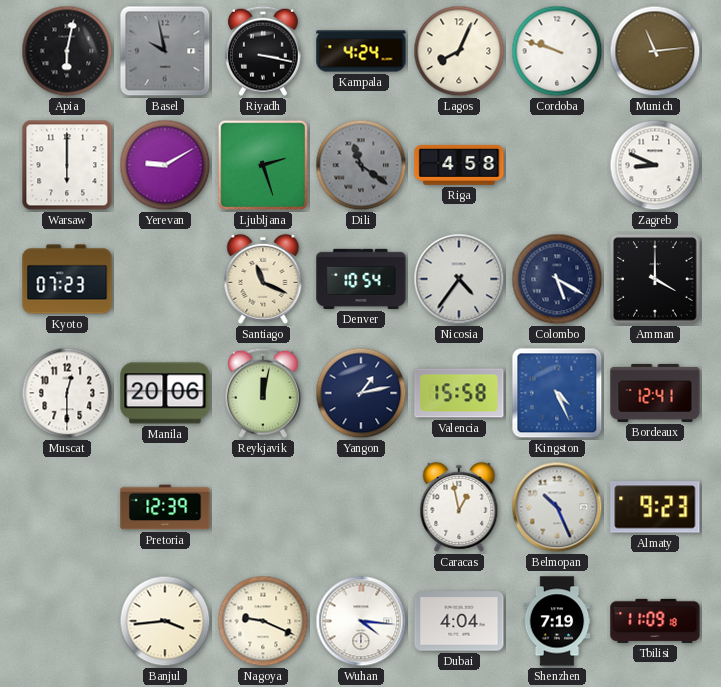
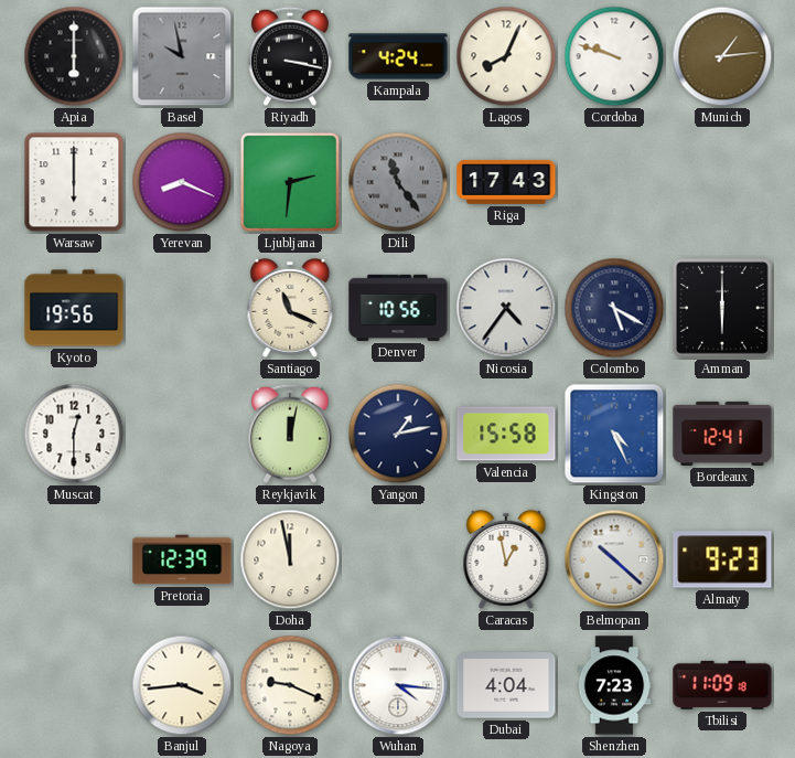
Apia: 6:02 -> 6:00
Munich: 11:14 -> 1:14
Yerevan: 9:10 -> 8:19
Ljubljana: 2:27 -> 2:31
Dili: 11:21 -> 11:24
Riga: 4:58 -> 17:43
Zagreb: 8:49 -> none
Kyoto: 07:23 -> 19:56
Denver: 10:54 -> 10:56
Amman: 4:00 -> 6:00
Manila: 20:06 -> none
Doha: none -> 11:58
Belmopan: 10:26 -> 10:22
Shenzhen: 7:19 -> 7:23
